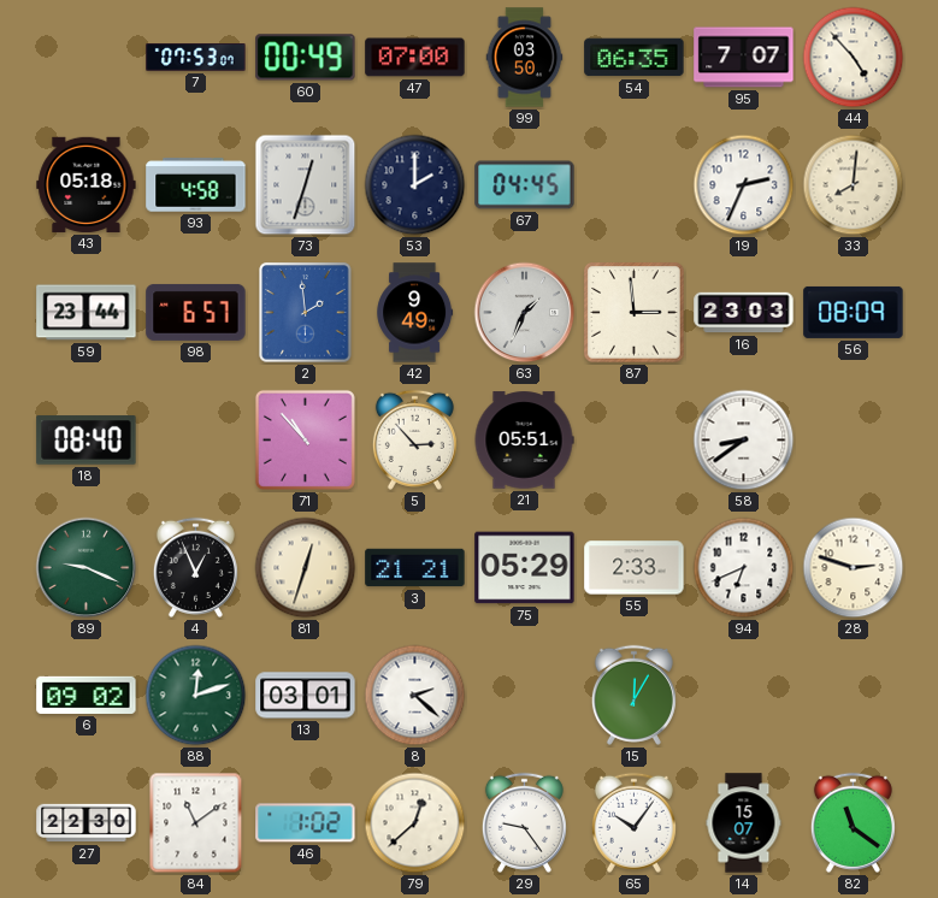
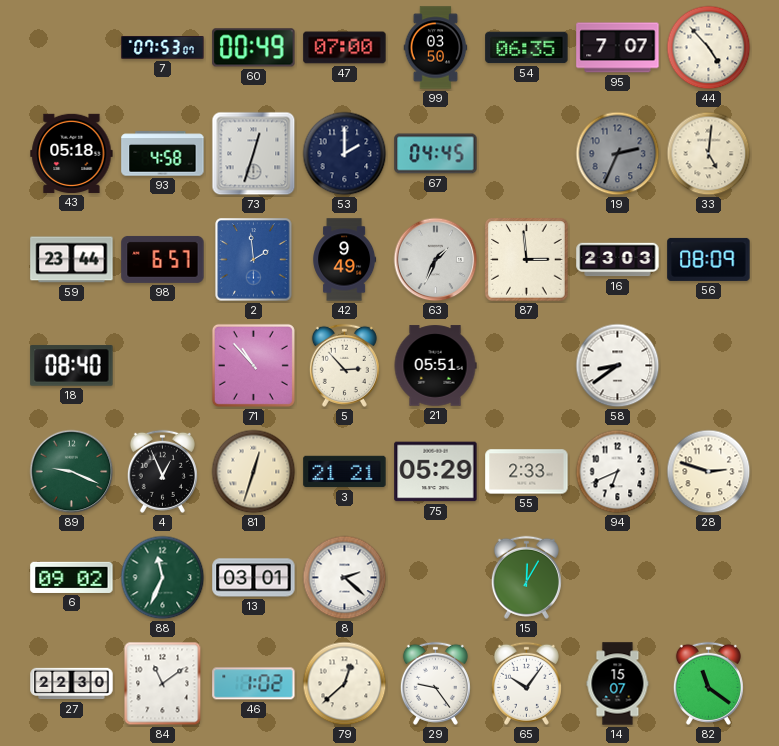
19 dial: white -> grey
33: 8:01 -> 5:01
88: 12:12 -> 11:34
